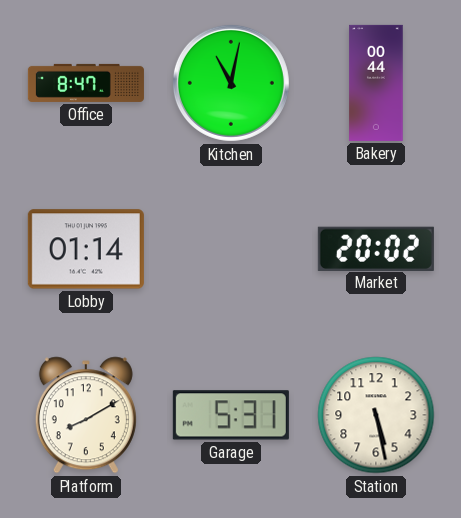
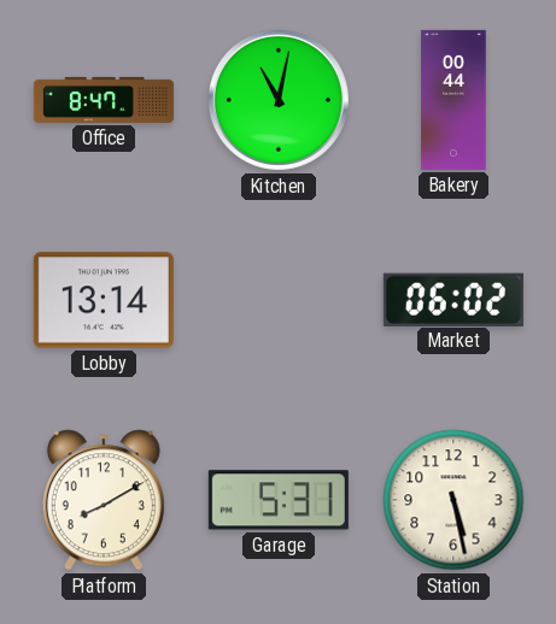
Lobby: 01:14 -> 13:14
Market: 20:02 -> 06:02
